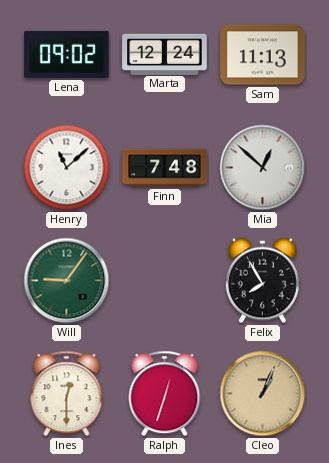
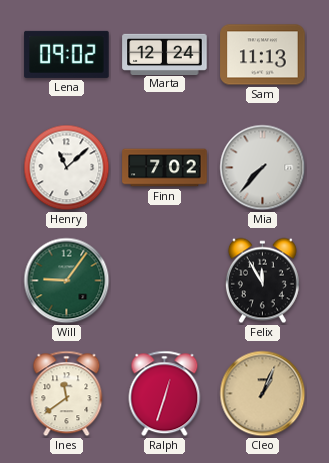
Finn: 7:48 -> 7:02
Mia: 12:52 -> 7:37
Felix: 7:55 -> 11:55
Ines: 12:30 -> 11:39
